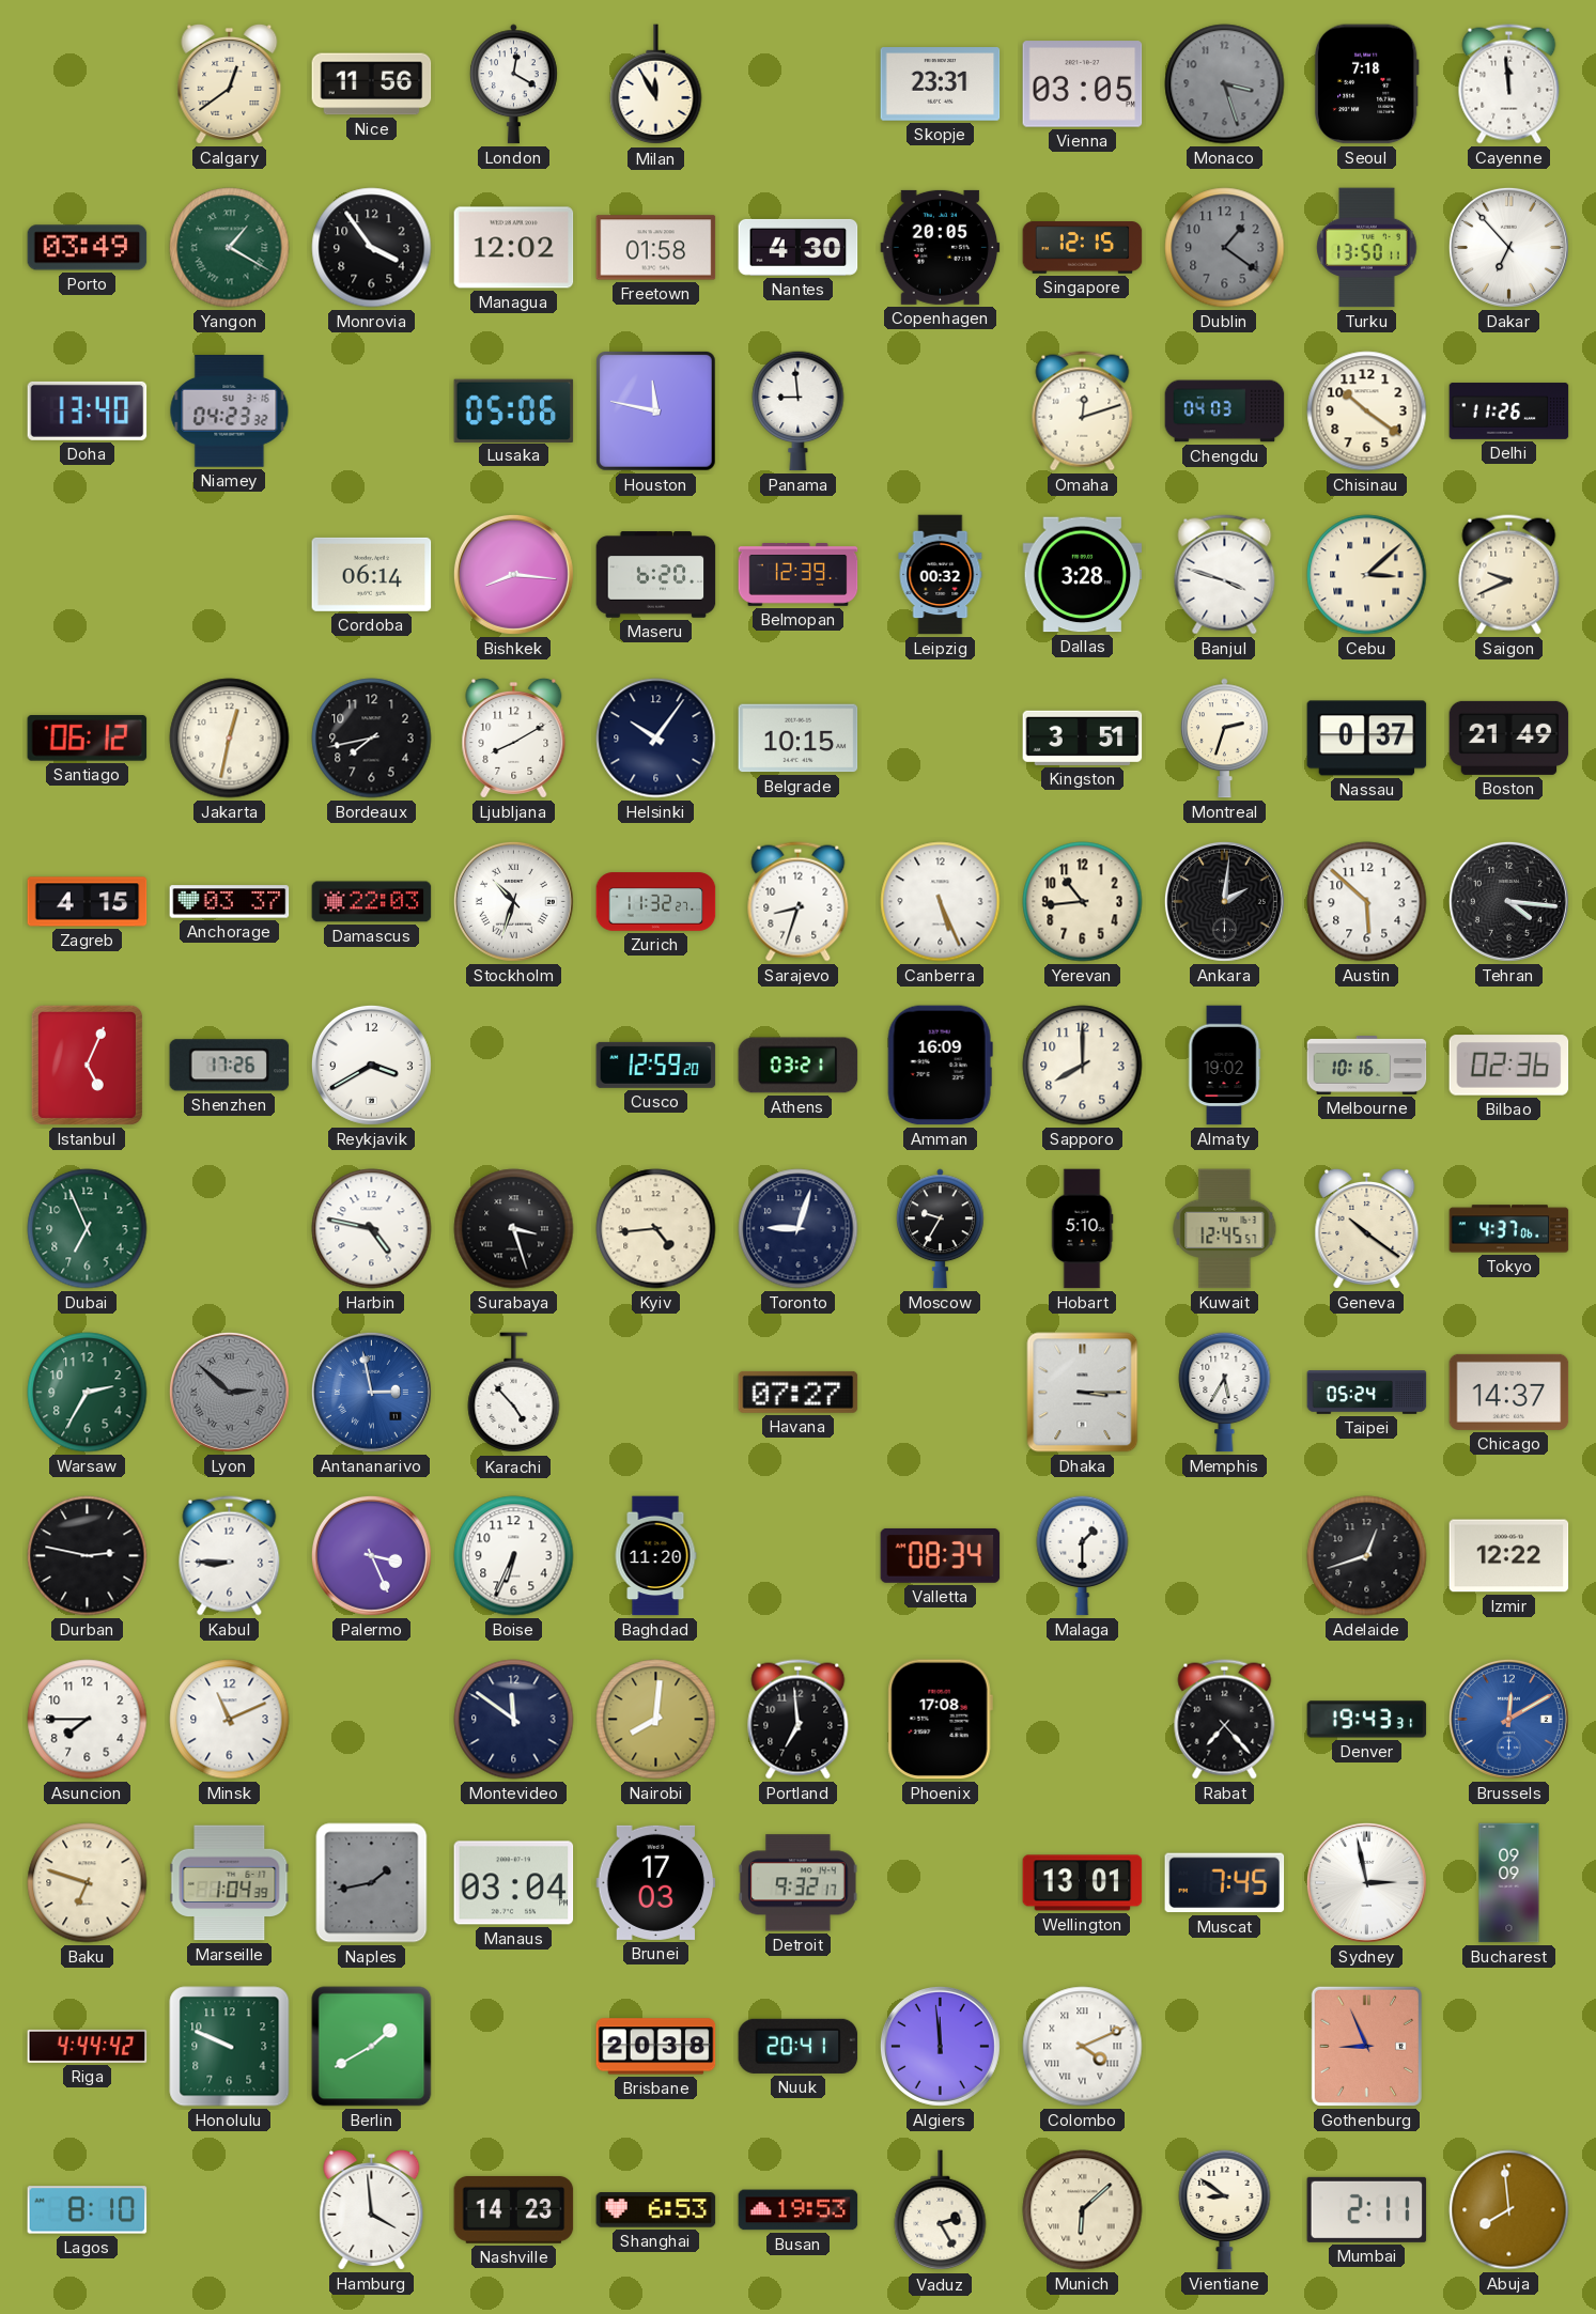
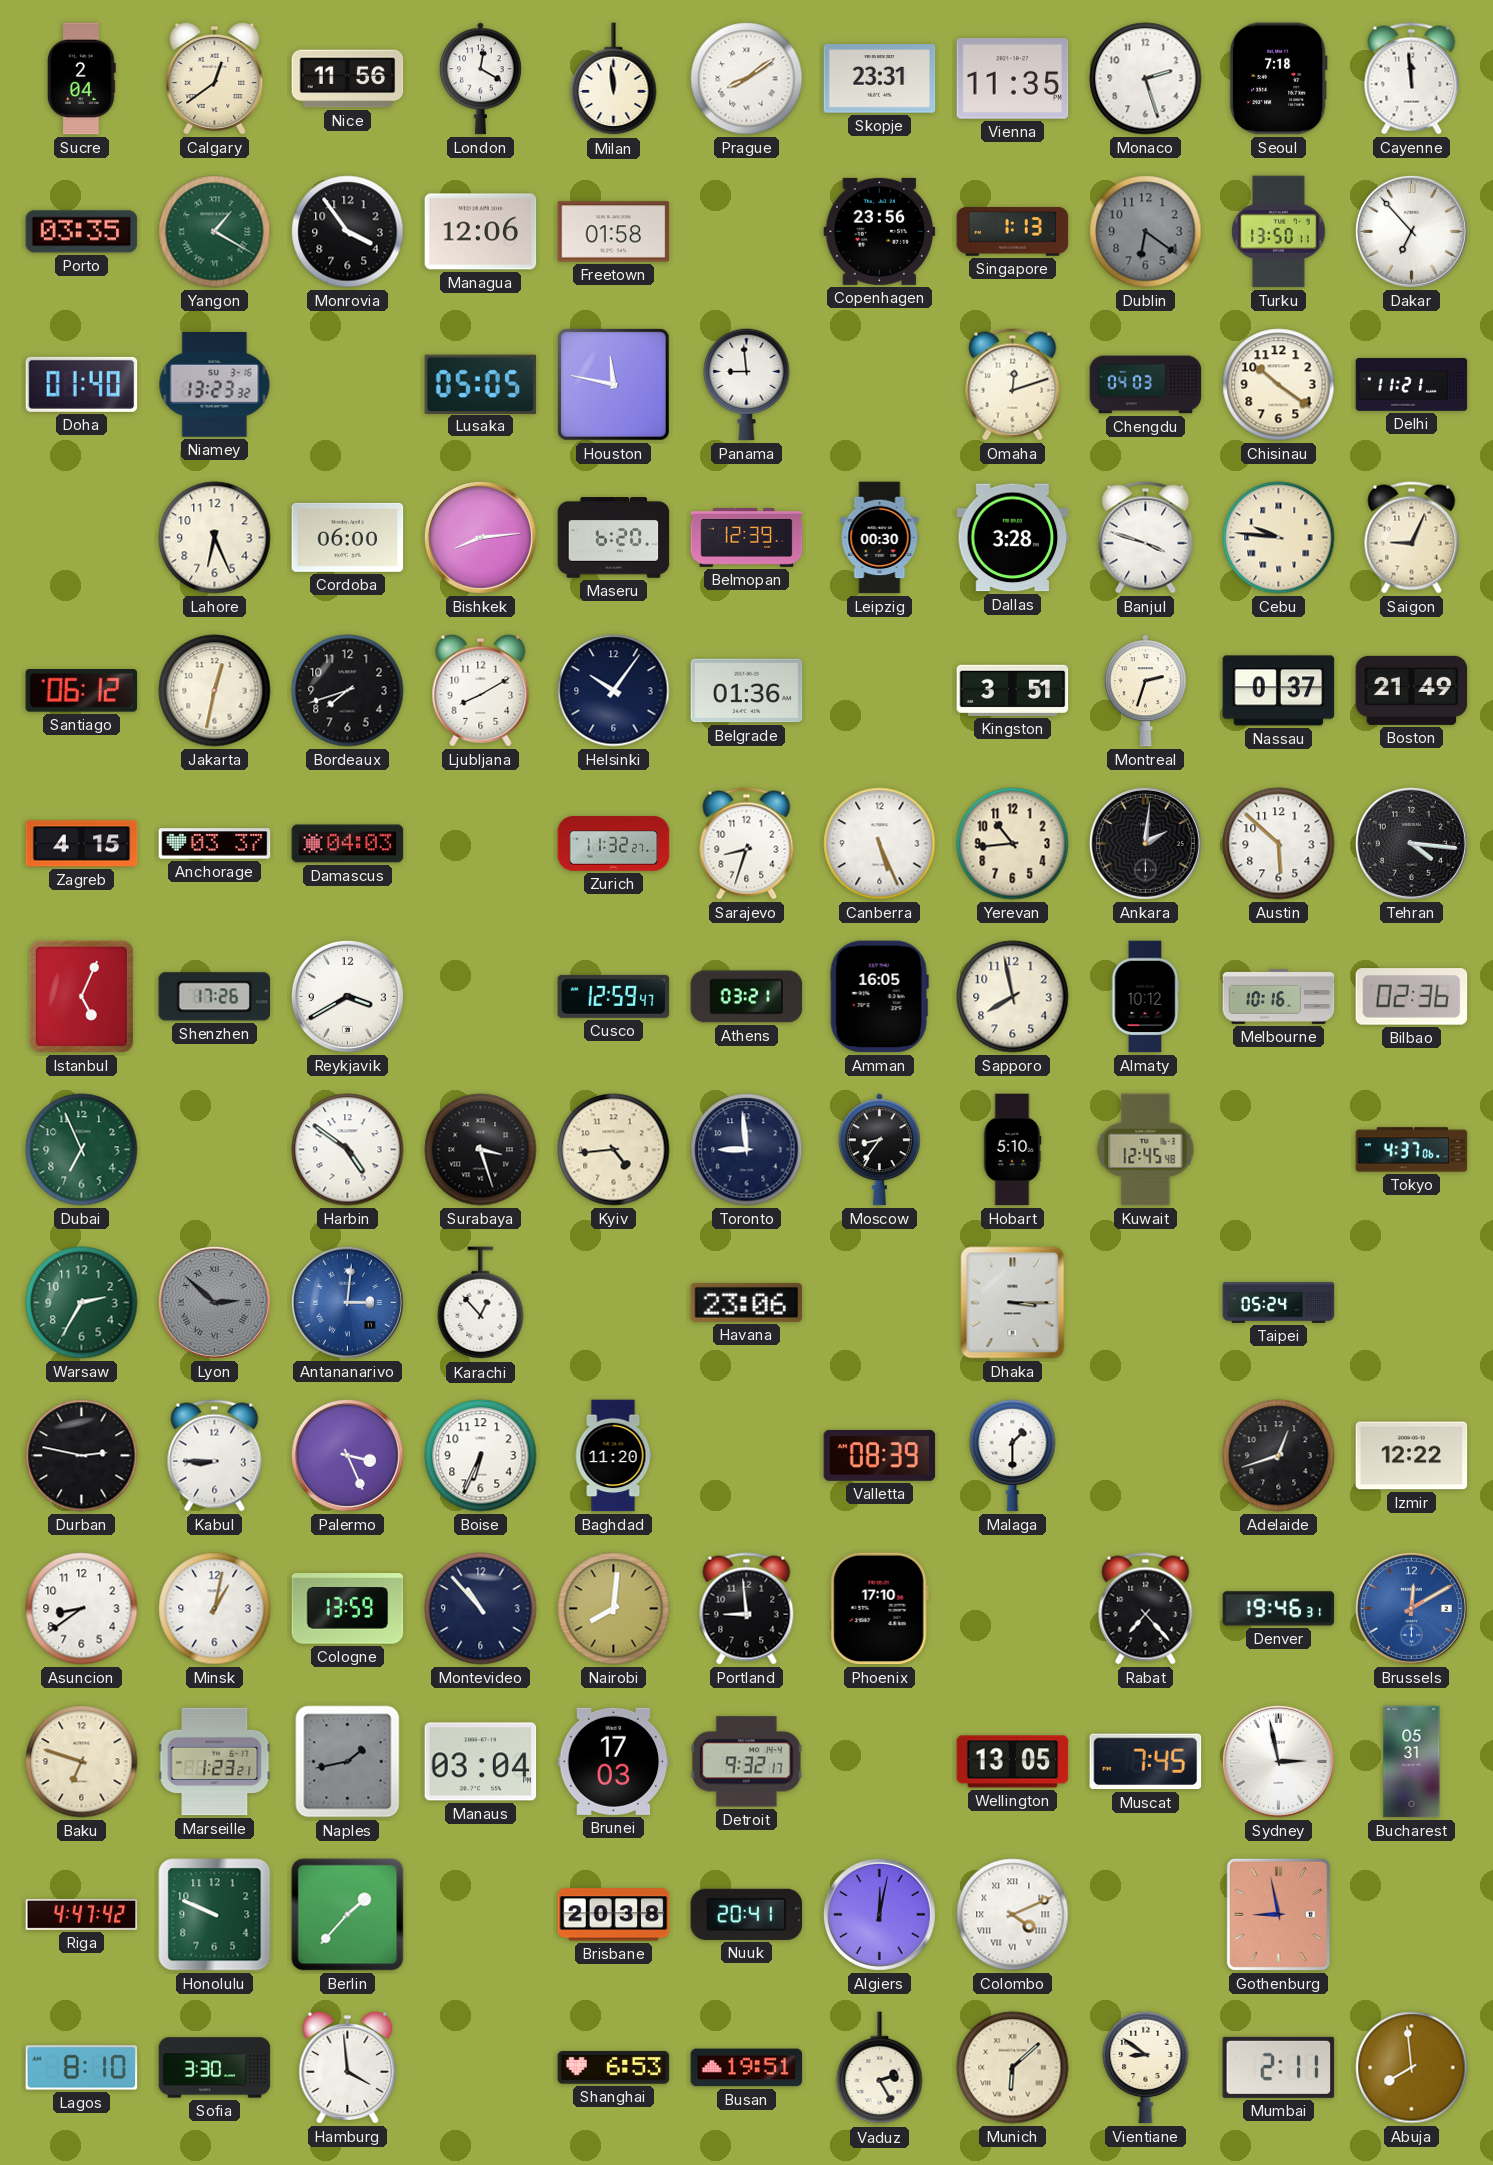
Sucre: none -> 2:04
Milan: 11:55 -> 11:59
Prague: none -> 8:09
Vienna: 03:05 -> 11:35
Monaco: 3:27 -> 2:27
Monaco dial: grey -> white
Porto: 03:49 -> 03:35
Managua: 12:02 -> 12:06
Nantes: 4:30 -> none
Copenhagen: 20:05 -> 23:56
Singapore: 12:15 -> 1:13
Dublin: 1:21 -> 6:21
Doha: 13:40 -> 01:40
Niamey: 04:23 -> 13:23
Lusaka: 05:06 -> 05:05
Delhi: 11:26 -> 11:21
Lahore: none -> 6:26
Cordoba: 06:14 -> 06:00
Bishkek: 8:16 -> 8:14
Leipzig: 00:32 -> 00:30
Cebu: 3:08 -> 9:46
Saigon: 9:41 -> 9:04
Bordeaux: 7:43 -> 7:42
Belgrade: 10:15 -> 01:36
Damascus: 22:03 -> 04:03
Stockholm: 10:33 -> none
Cusco: 12:59:20 -> 12:59:47
Amman: 16:09 -> 16:05
Sapporo: 8:00 -> 7:58
Almaty: 19:02 -> 10:12
Harbin: 4:47 -> 4:51
Toronto: 9:03 -> 8:59
Moscow: 9:35 -> 8:36
Kuwait: 12:45:57 -> 12:45:48
Geneva: 10:21 -> none
Antananarivo: 2:58 -> 3:01
Karachi: 4:53 -> 12:53
Havana: 07:27 -> 23:06
Memphis: 5:35 -> none
Chicago: 14:37 -> none
Valletta: 08:34 -> 08:39
Asuncion: 7:45 -> 8:39
Minsk: 11:11 -> 1:02
Cologne: none -> 13:59
Montevideo: 11:51 -> 10:53
Portland: 6:59 -> 8:59
Phoenix: 17:08 -> 17:10
Denver: 19:43 -> 19:46
Marseille: 1:04 -> 1:23
Wellington: 13:01 -> 13:05
Bucharest: 09:09 -> 05:31
Riga: 4:44 -> 4:47
Berlin: 1:40 -> 1:37
Algiers: 11:59 -> 12:02
Gothenburg: 8:56 -> 8:58
Sofia: none -> 3:30
Nashville: 14:23 -> none
Busan: 19:53 -> 19:51
